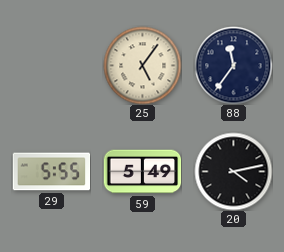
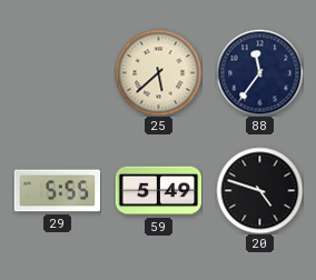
25: 5:06 -> 5:38
20: 4:13 -> 4:48
